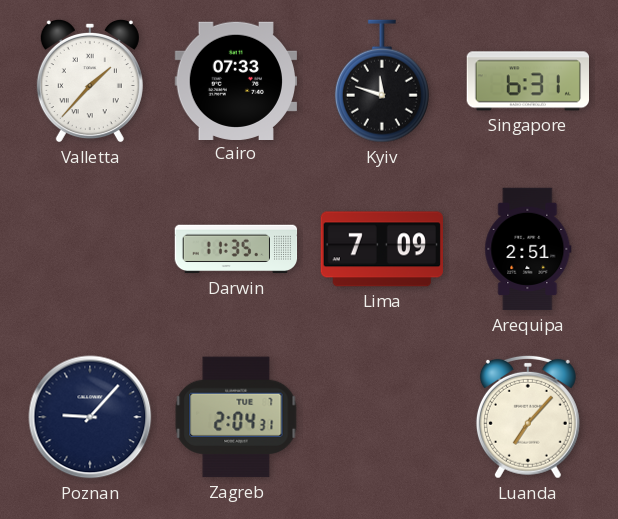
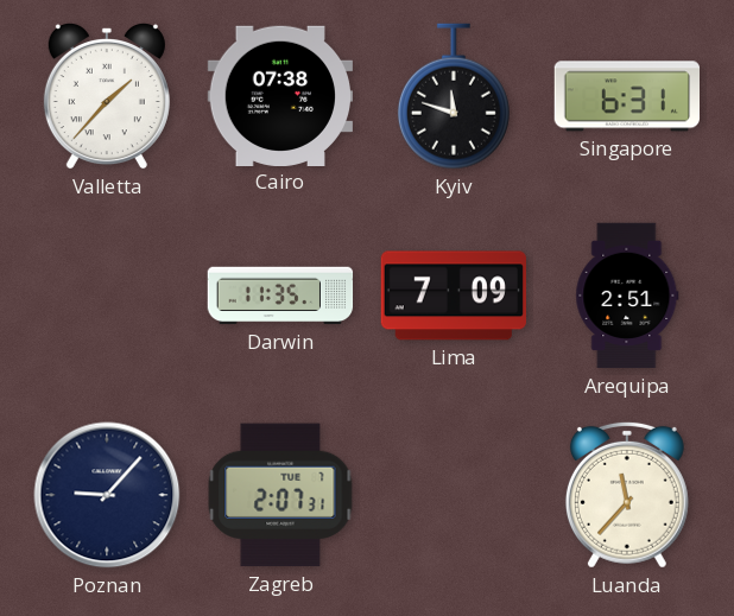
Cairo: 07:33 -> 07:38
Zagreb: 2:04 -> 2:07
Luanda: 7:07 -> 11:37
